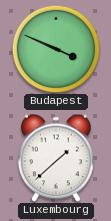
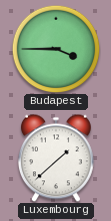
Budapest: 3:49 -> 3:45
